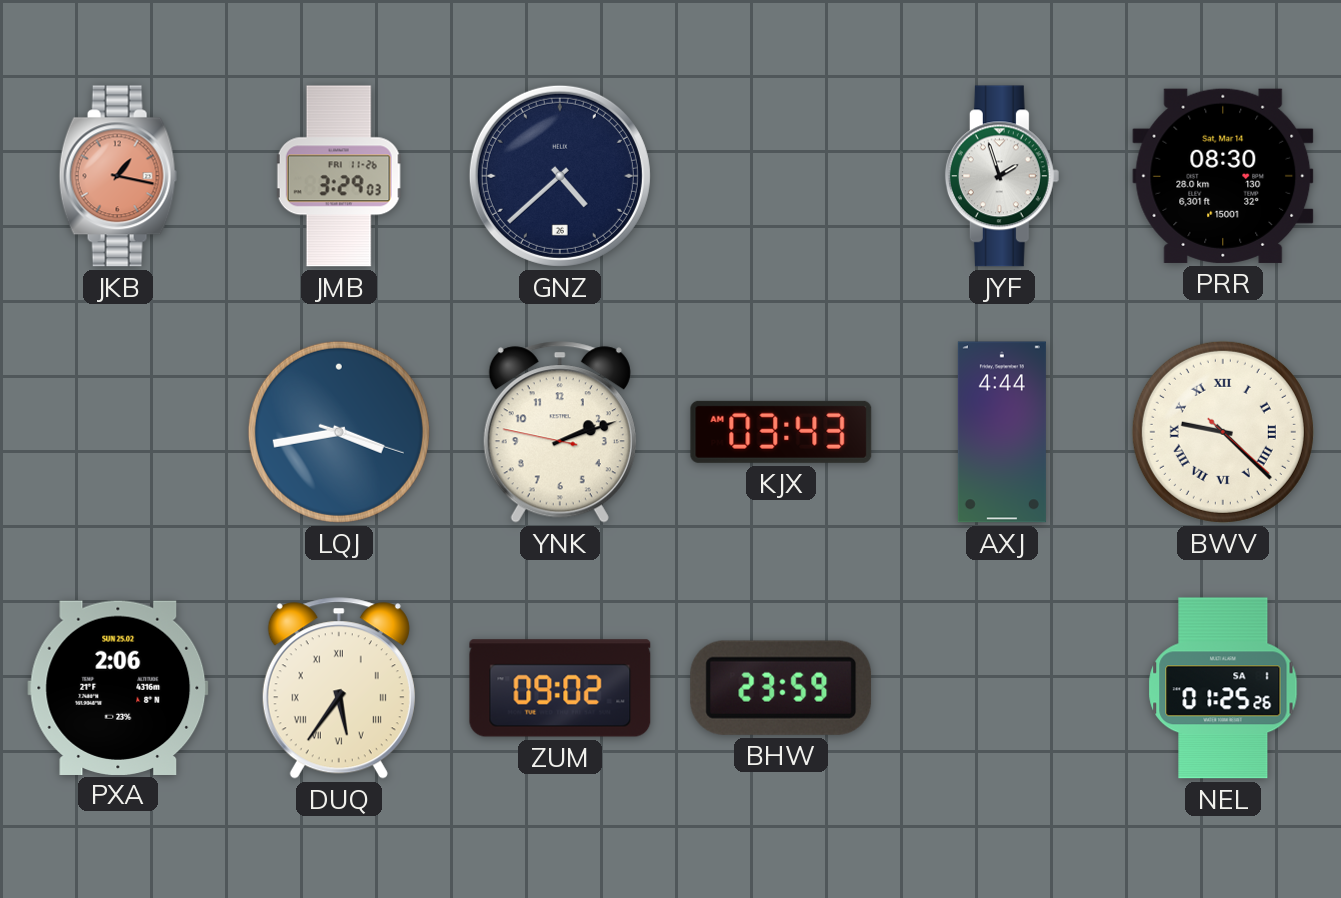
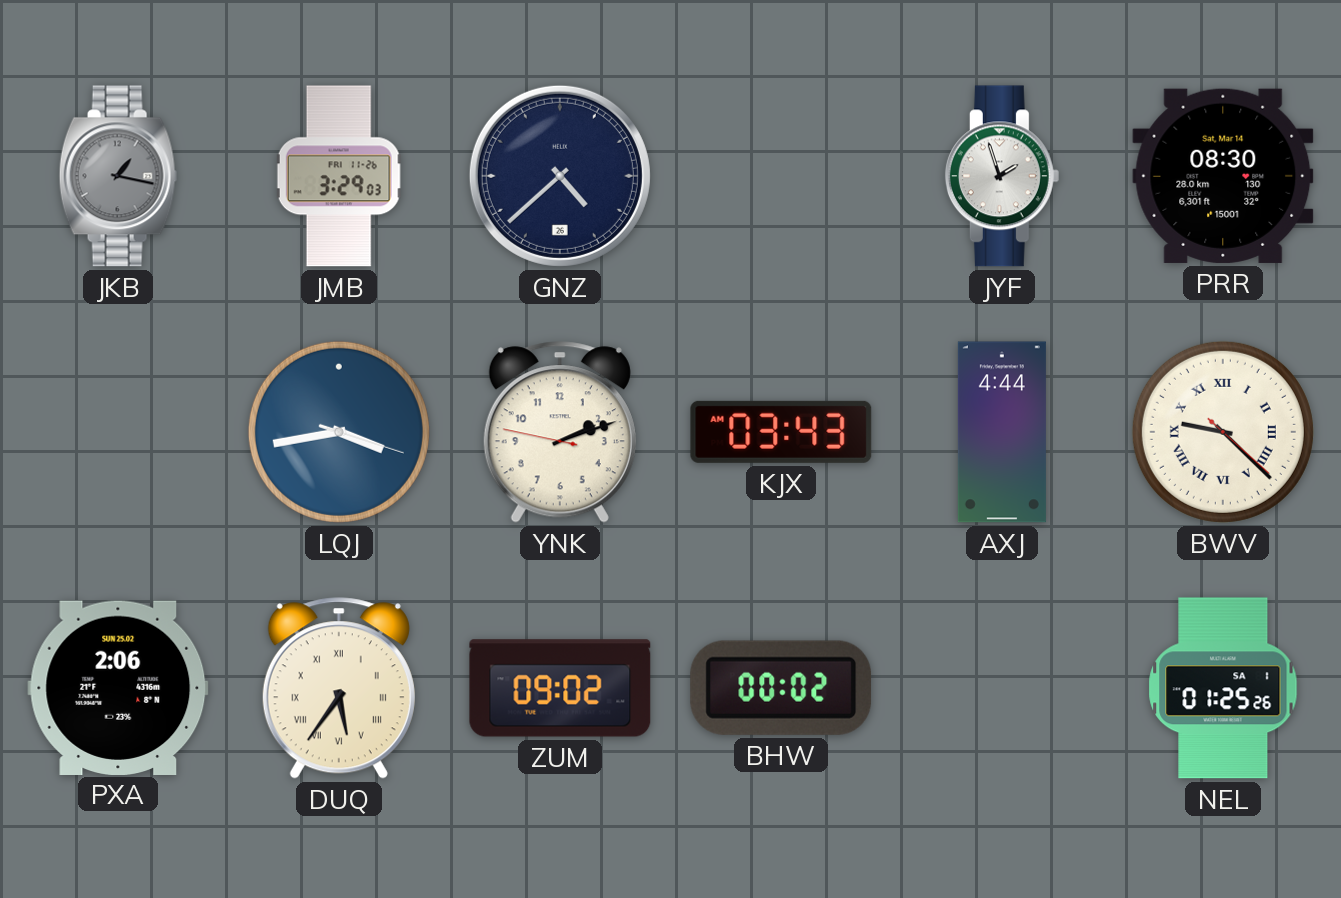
JKB dial: salmon -> grey
BHW: 23:59 -> 00:02
